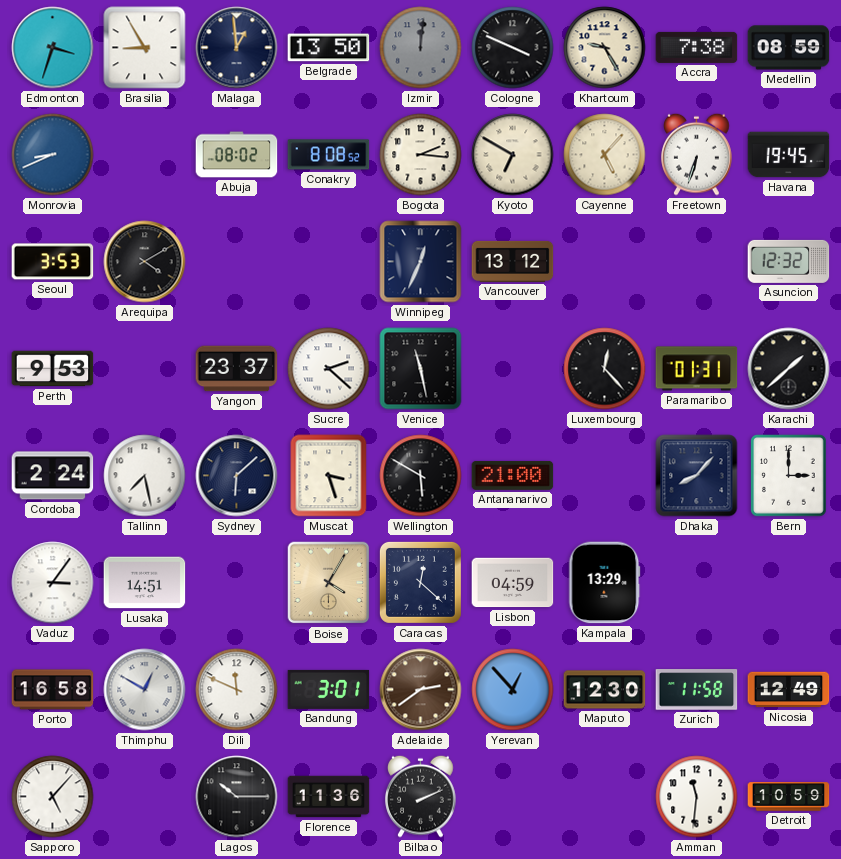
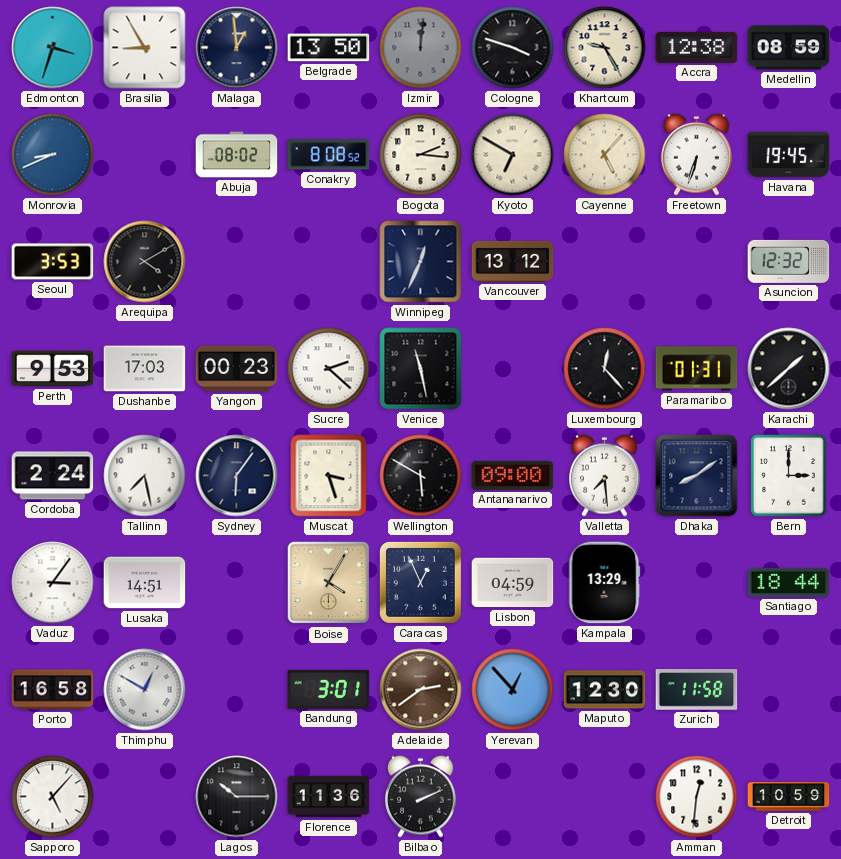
Cologne: 3:49 -> 3:48
Accra: 7:38 -> 12:38
Dushanbe: none -> 17:03
Yangon: 23:37 -> 00:23
Sydney: 6:08 -> 6:06
Antananarivo: 21:00 -> 09:00
Valletta: none -> 7:29
Dhaka: 8:07 -> 8:09
Caracas: 12:22 -> 12:56
Santiago: none -> 18:44
Dili: 11:49 -> none
Nicosia: 12:49 -> none
Amman: 11:31 -> 12:31
